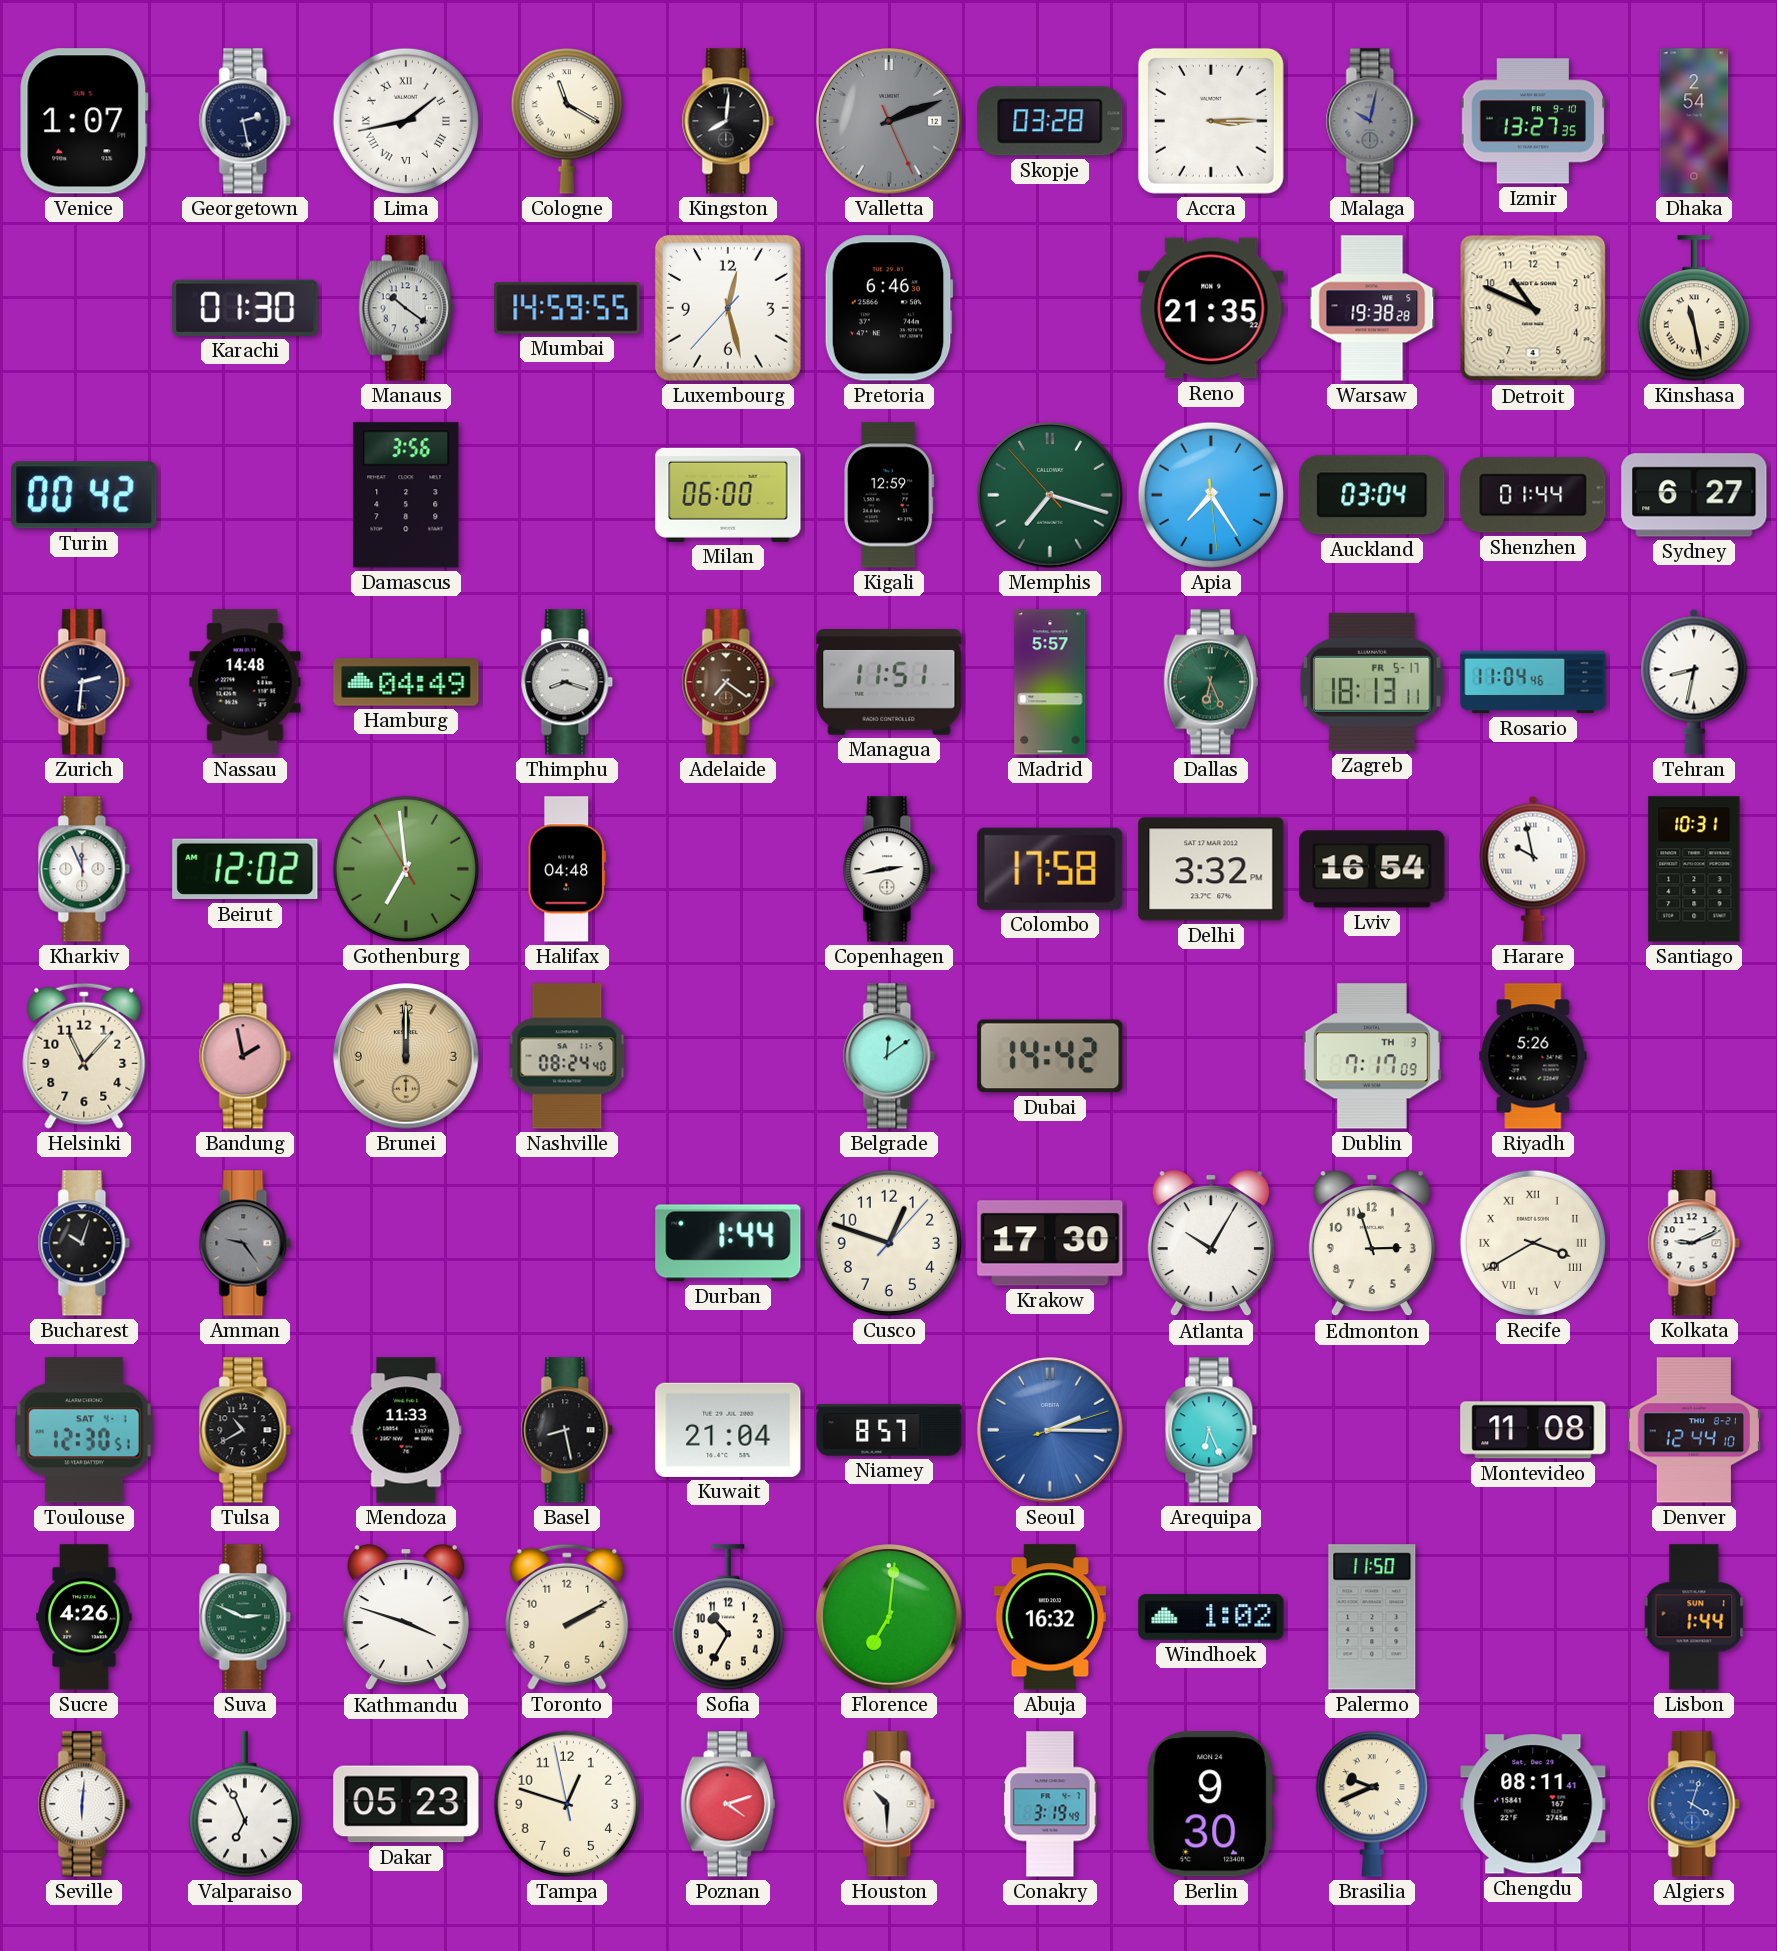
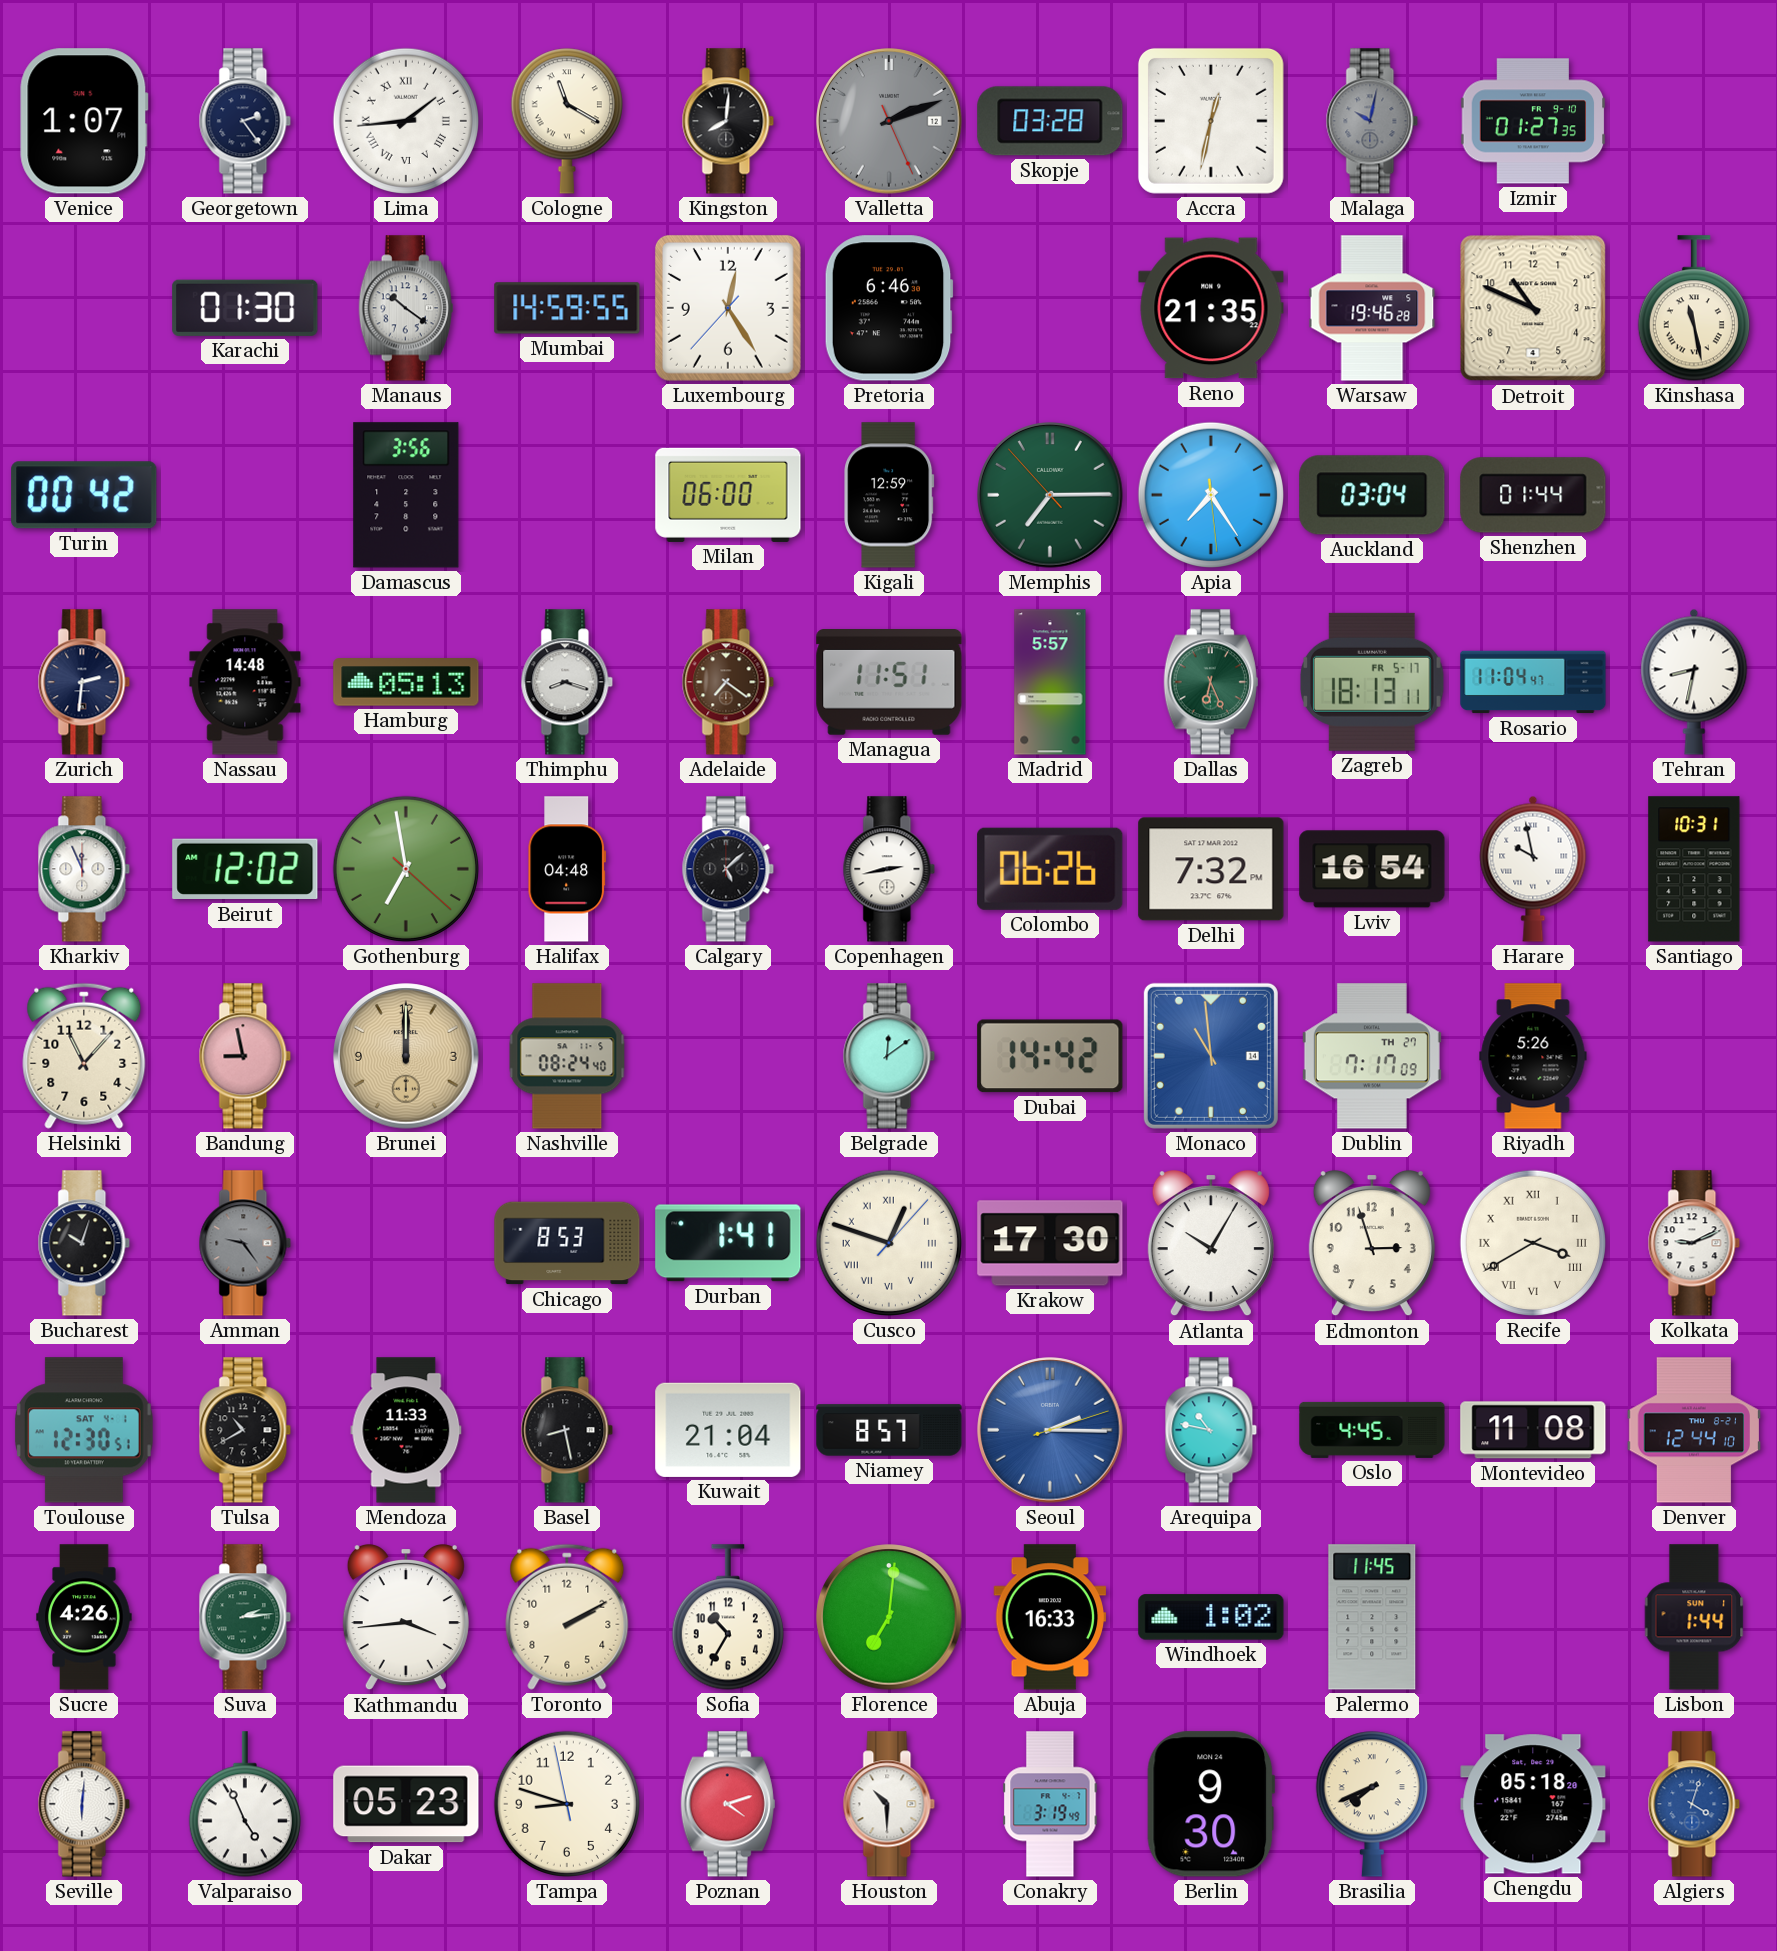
Georgetown: 2:28 -> 2:24
Lima: 1:43 -> 1:44
Accra: 3:15 -> 12:32
Izmir: 13:27 -> 01:27
Dhaka: 2:54 -> none
Luxembourg: 12:27 -> 12:24
Warsaw: 19:38 -> 19:46
Memphis: 7:17 -> 7:14
Sydney: 6:27 -> none
Hamburg: 04:49 -> 05:13
Rosario: 11:04:46 -> 11:04:47
Gothenburg: 6:58:55 -> 6:58:22
Calgary: none -> 5:08
Colombo: 17:58 -> 06:26
Delhi: 3:32 -> 7:32
Bandung: 1:58 -> 8:58
Monaco: none -> 10:59
Dublin date: TH 3 -> TH 27
Chicago: none -> 8:53
Durban: 1:44 -> 1:41
Cusco numerals: Arabic -> Roman
Arequipa: 6:26 -> 10:47
Oslo: none -> 4:45
Suva: 2:49 -> 2:14
Kathmandu: 3:48 -> 3:44
Abuja: 16:32 -> 16:33
Palermo: 11:50 -> 11:45
Valparaiso: 6:56 -> 4:56
Tampa: 12:47 -> 8:47
Brasilia: 9:41 -> 7:41
Chengdu: 08:11 -> 05:18
